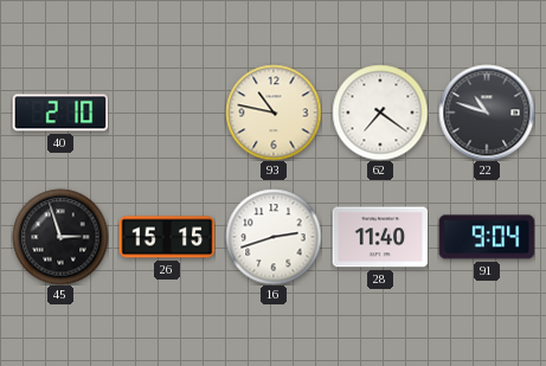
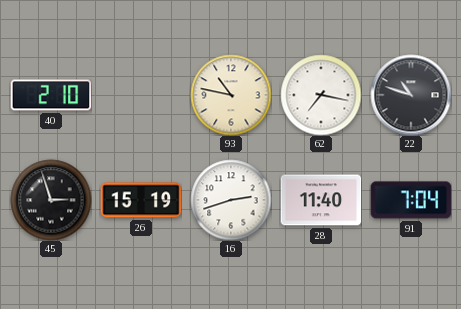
62: 7:21 -> 7:17
26: 15:15 -> 15:19
91: 9:04 -> 7:04
